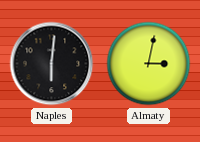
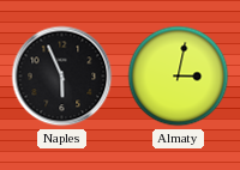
Naples: 6:01 -> 5:56
